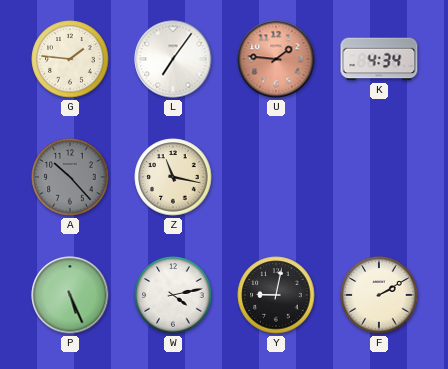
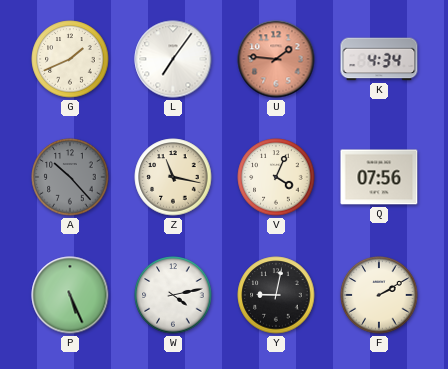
G: 1:46 -> 1:41
V: none -> 4:04
Q: none -> 07:56
